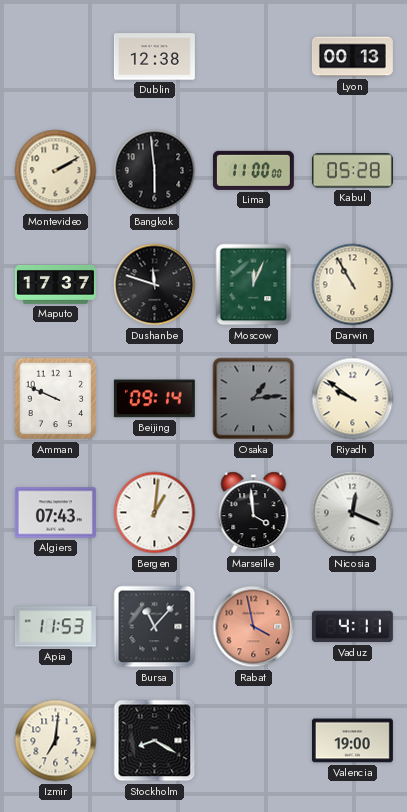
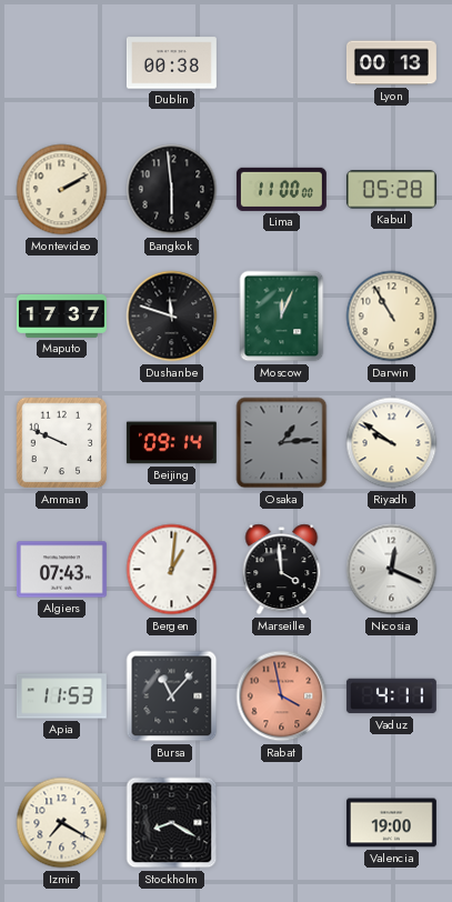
Dublin: 12:38 -> 00:38
Izmir: 7:01 -> 7:20
